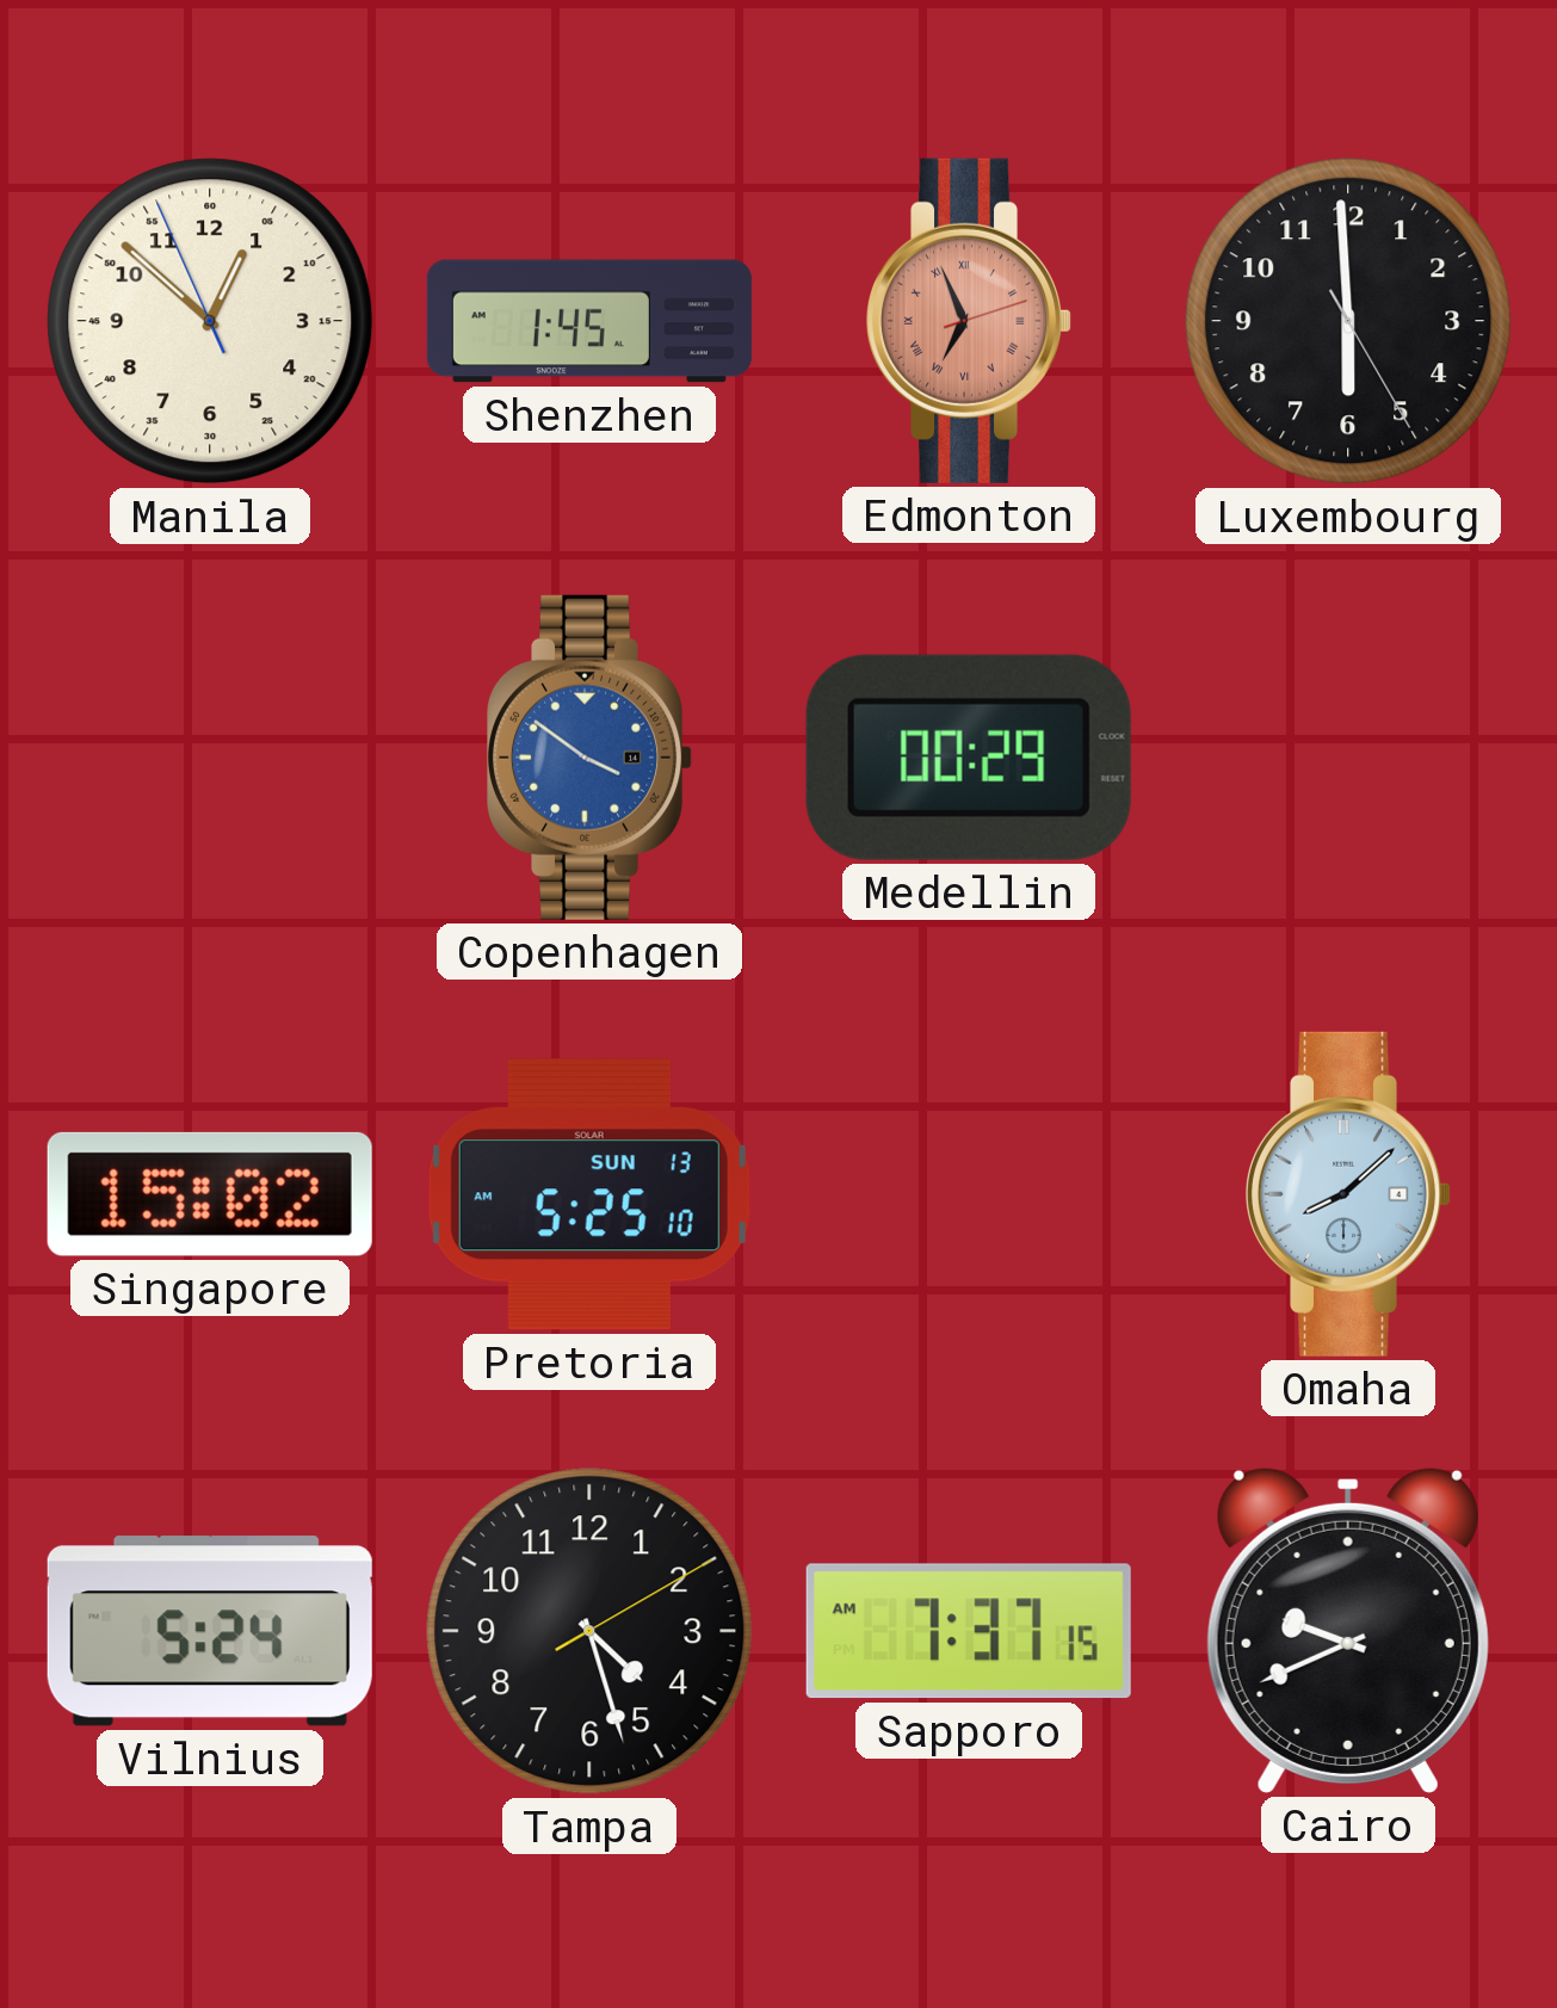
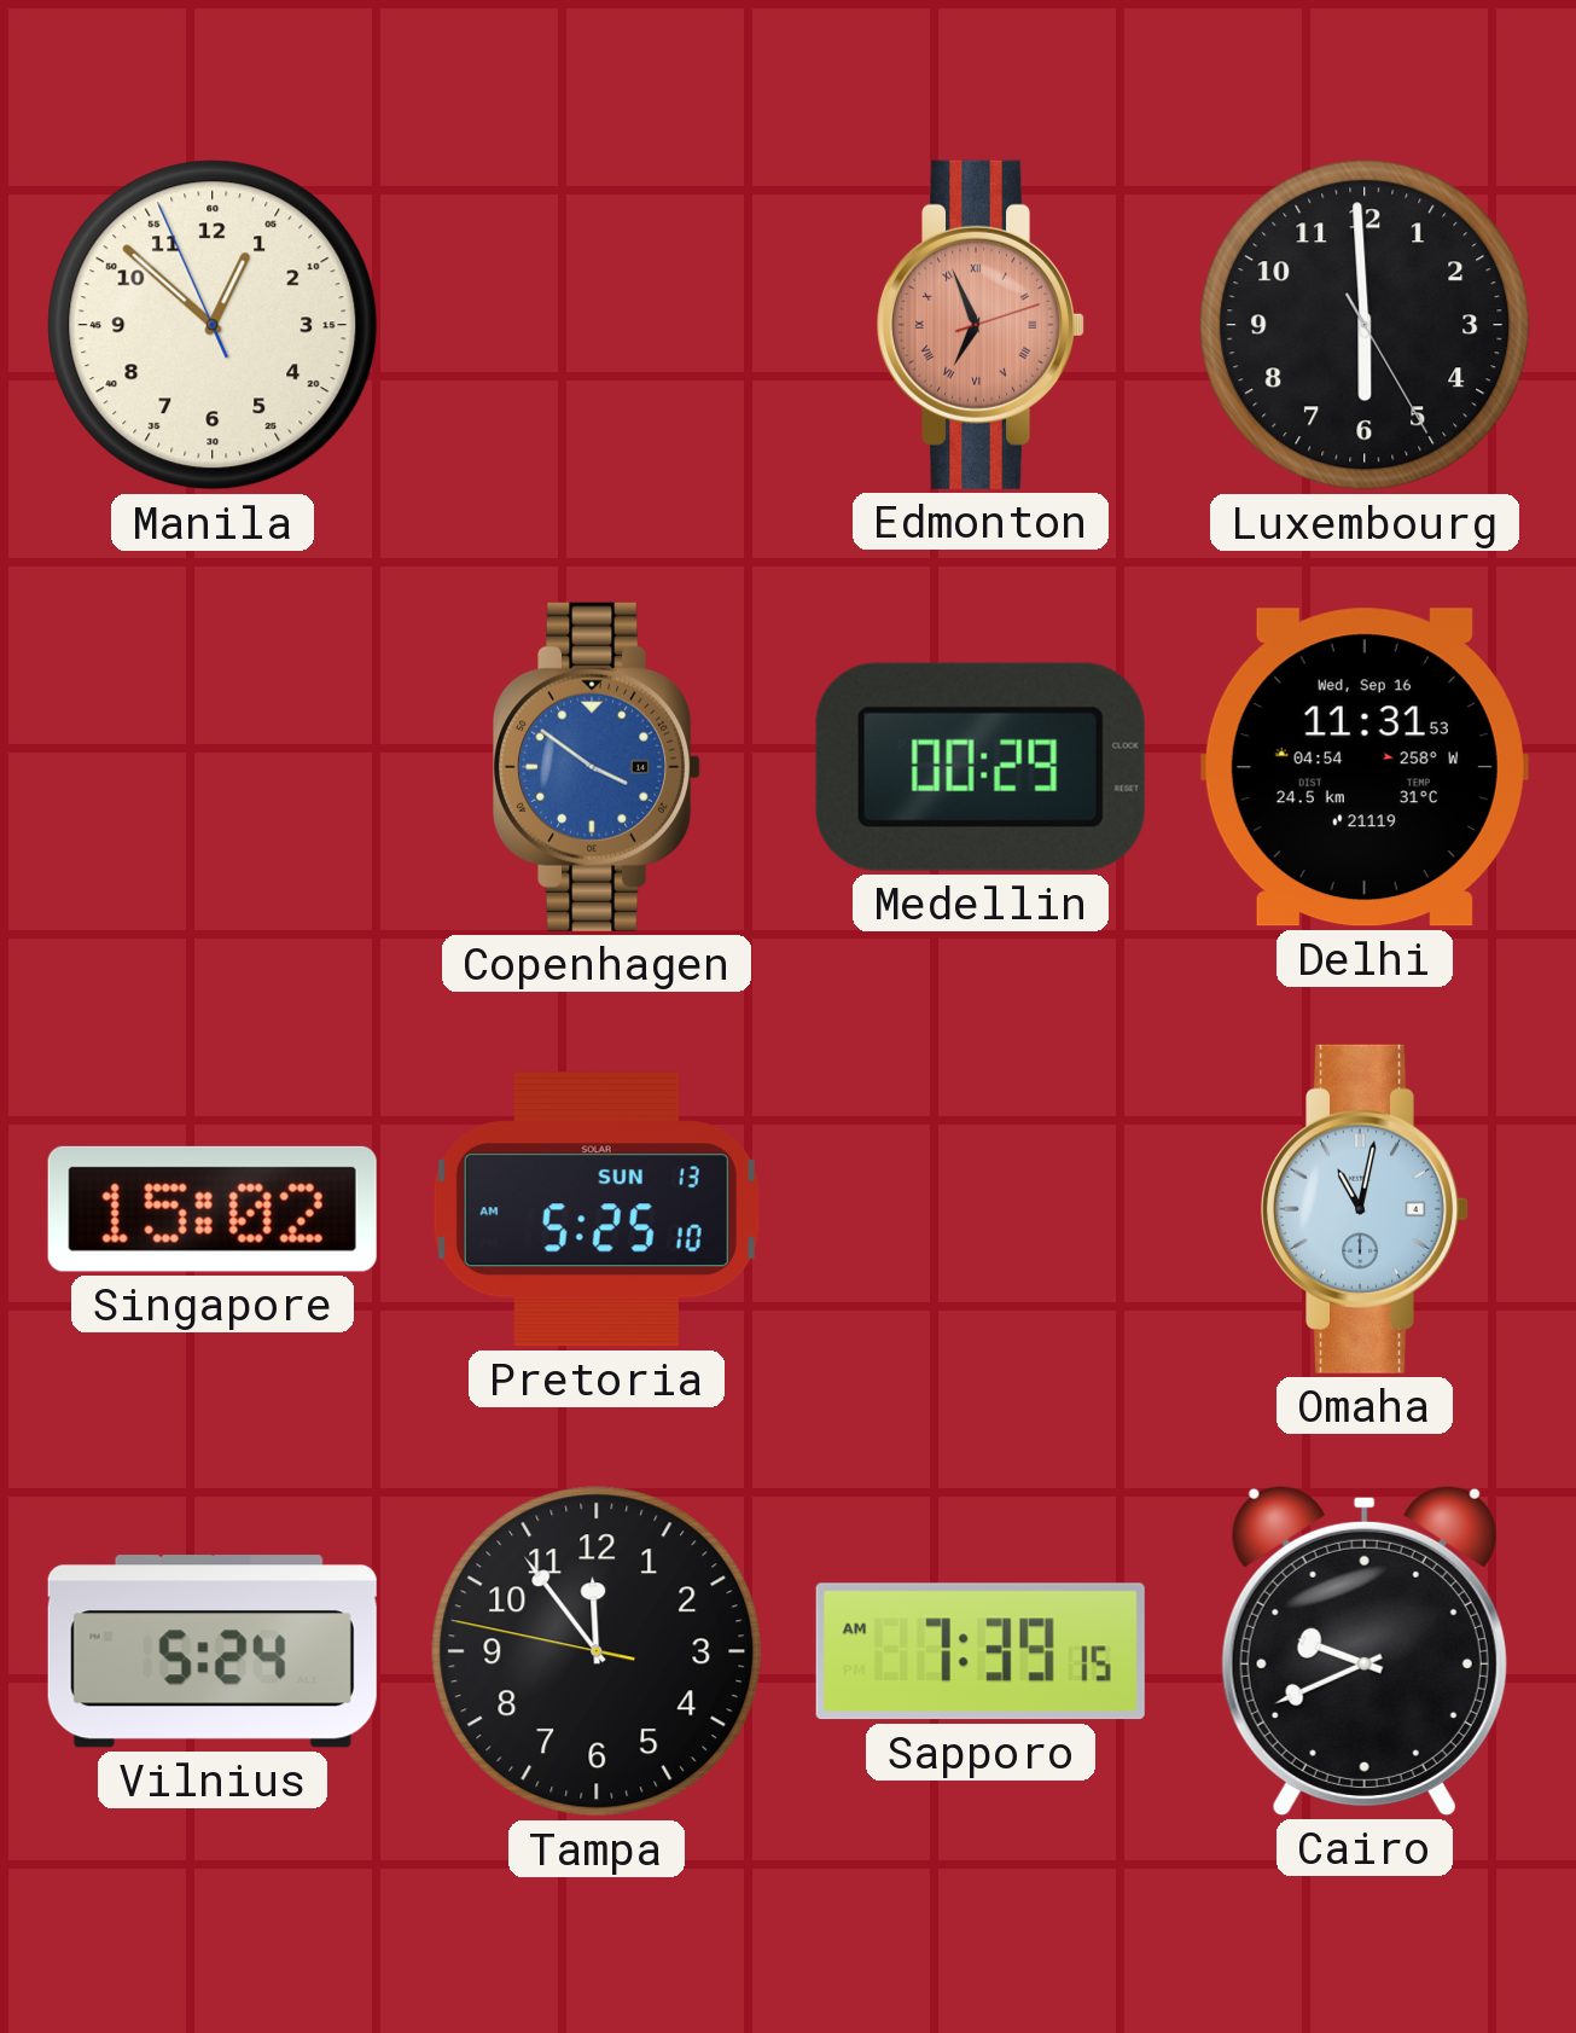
Shenzhen: 1:45 -> none
Delhi: none -> 11:31
Omaha: 8:08 -> 11:02
Tampa: 4:27 -> 11:53
Sapporo: 7:37 -> 7:39
